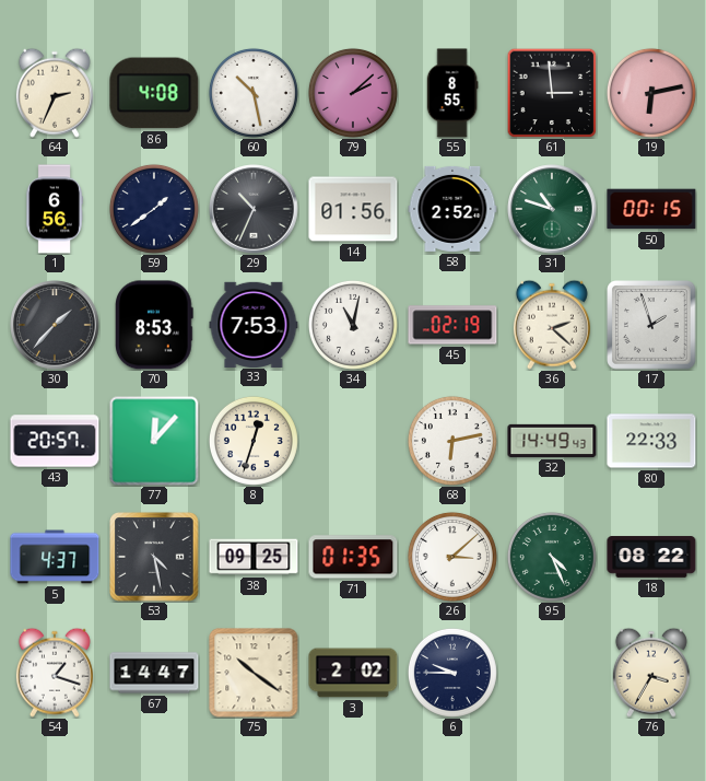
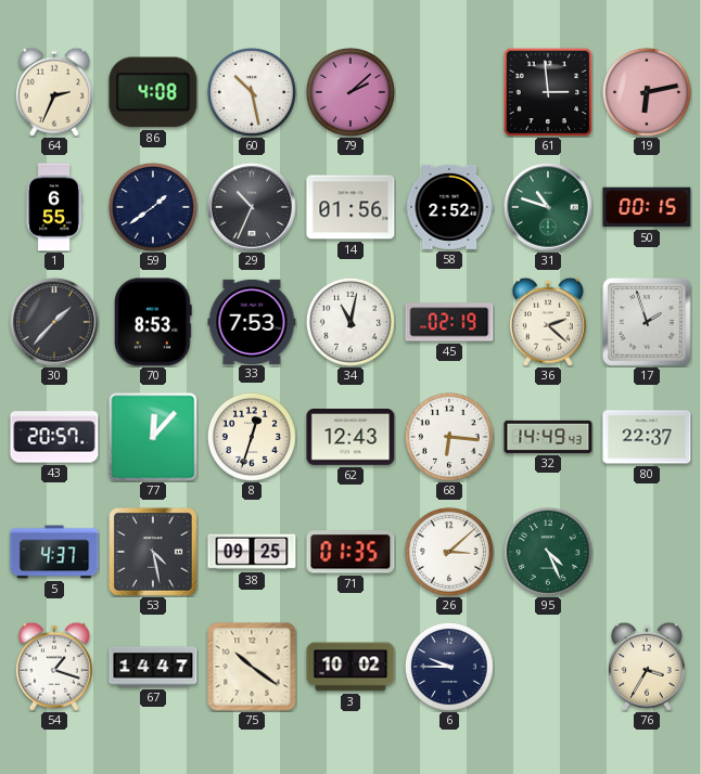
55: 8:55 -> none
1: 6:56 -> 6:55
62: none -> 12:43
68: 6:13 -> 6:16
80: 22:33 -> 22:37
18: 08:22 -> none
3: 2:02 -> 10:02
